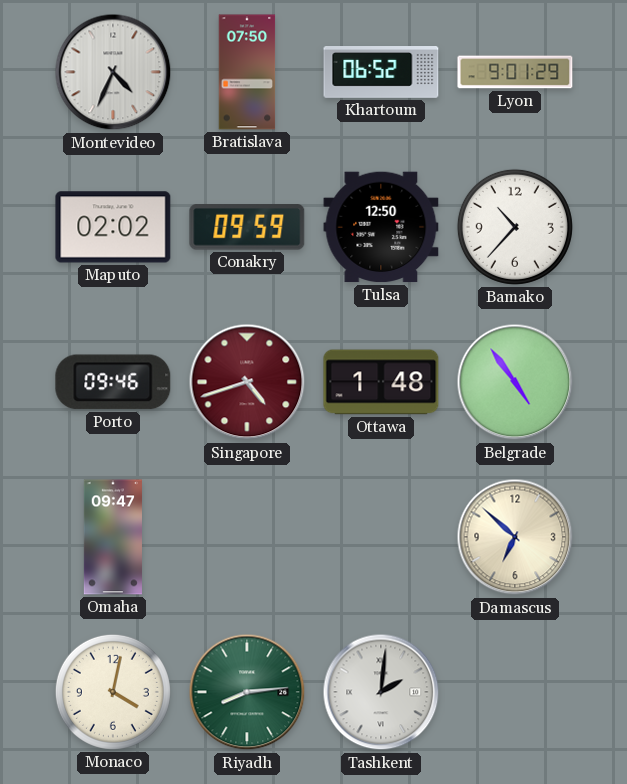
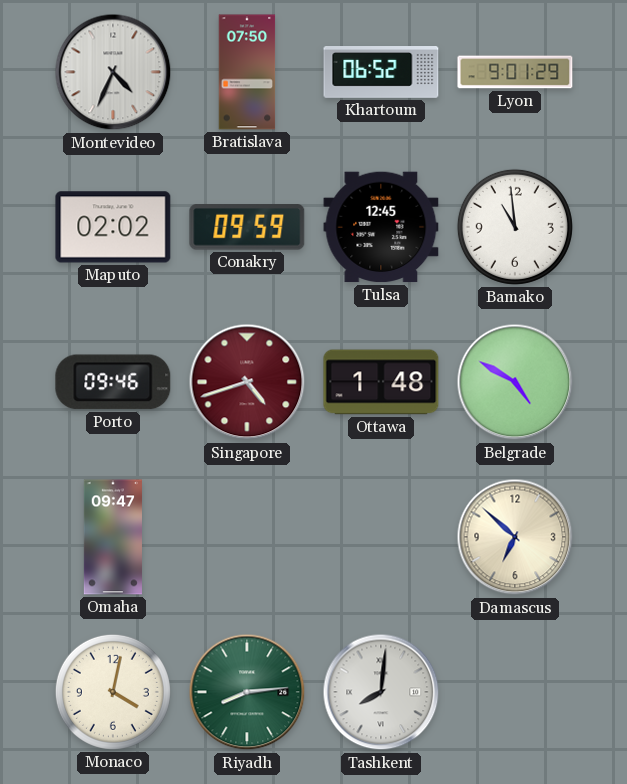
Tulsa: 12:50 -> 12:45
Bamako: 10:37 -> 10:59
Belgrade: 4:54 -> 4:50
Tashkent: 2:01 -> 8:01
